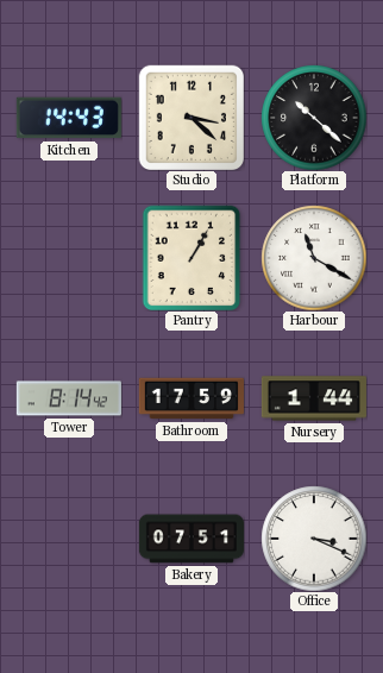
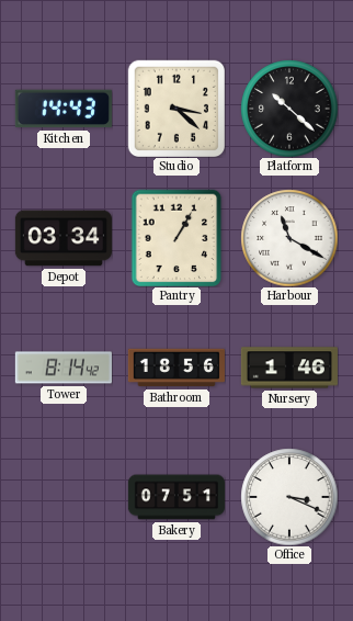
Depot: none -> 03:34
Bathroom: 17:59 -> 18:56
Nursery: 1:44 -> 1:46
